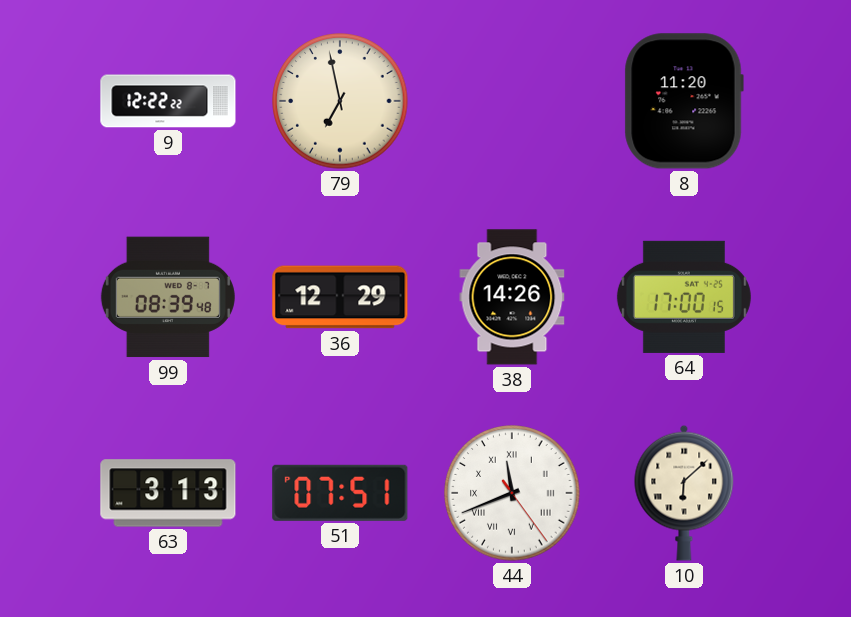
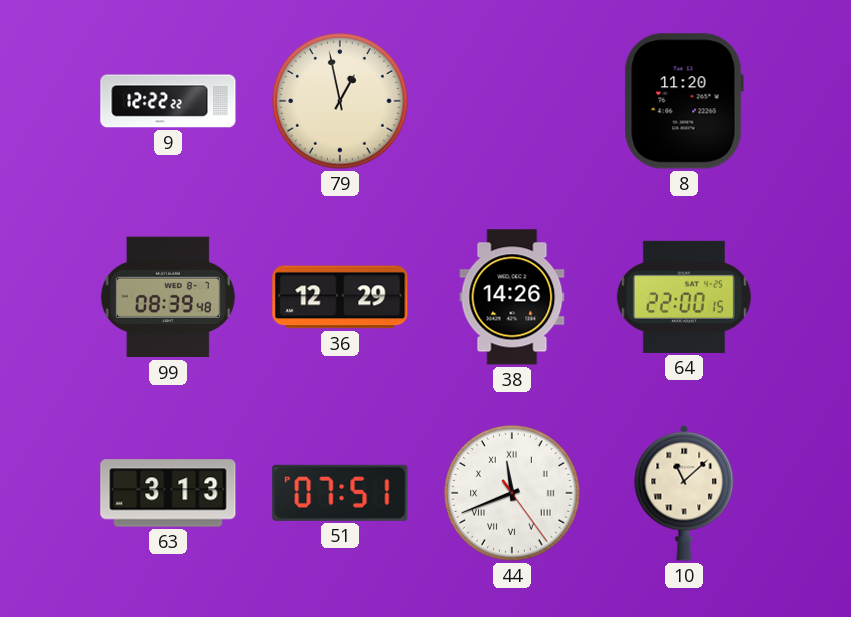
79: 6:58 -> 12:58
64: 17:00 -> 22:00
10: 6:08 -> 11:08
